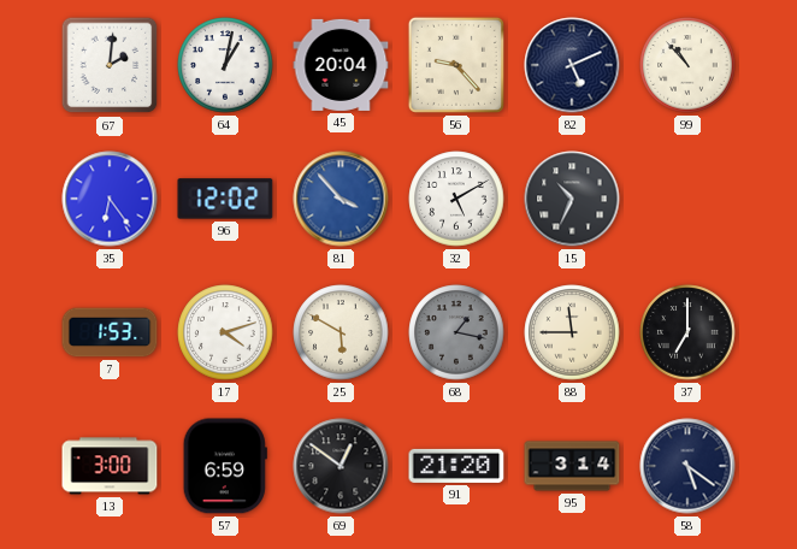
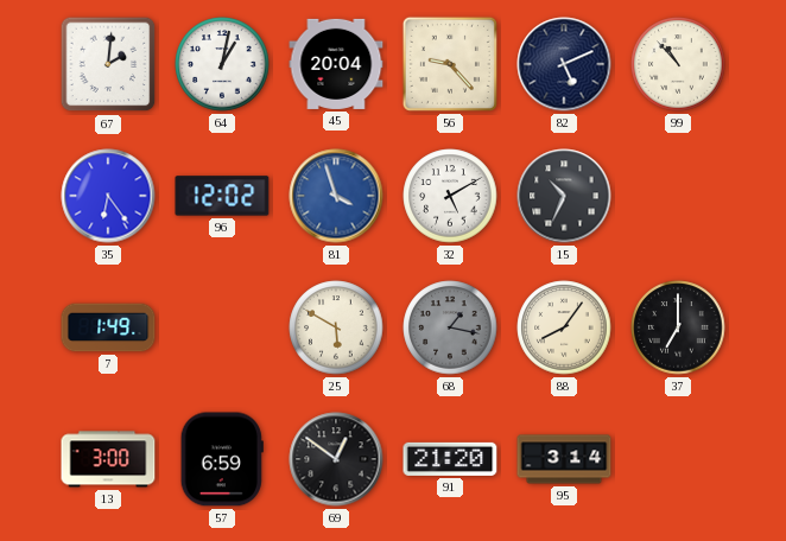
81: 3:53 -> 3:57
7: 1:53 -> 1:49
17: 4:12 -> none
88: 11:45 -> 8:06
58: 5:21 -> none
